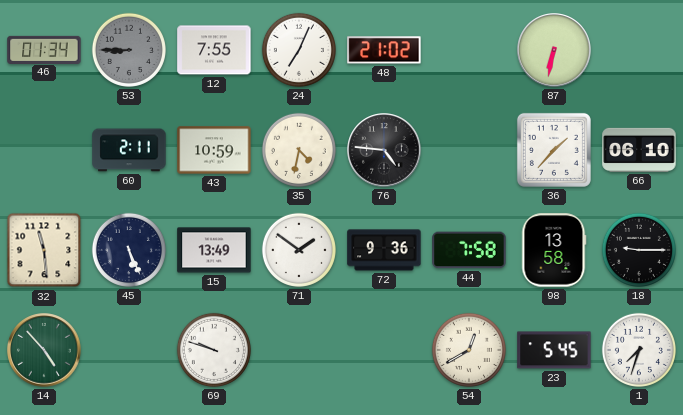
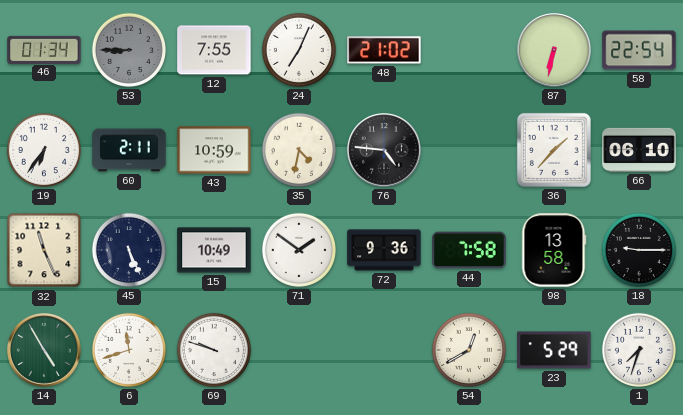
58: none -> 22:54
19: none -> 6:36
32: 11:29 -> 11:26
15: 13:49 -> 10:49
14: 4:53 -> 4:55
6: none -> 11:42
23: 5:45 -> 5:29
